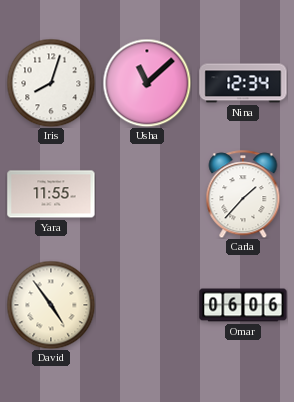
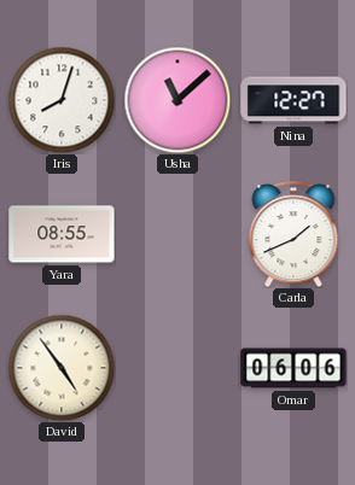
Nina: 12:34 -> 12:27
Yara: 11:55 -> 08:55
Carla: 1:37 -> 1:41
